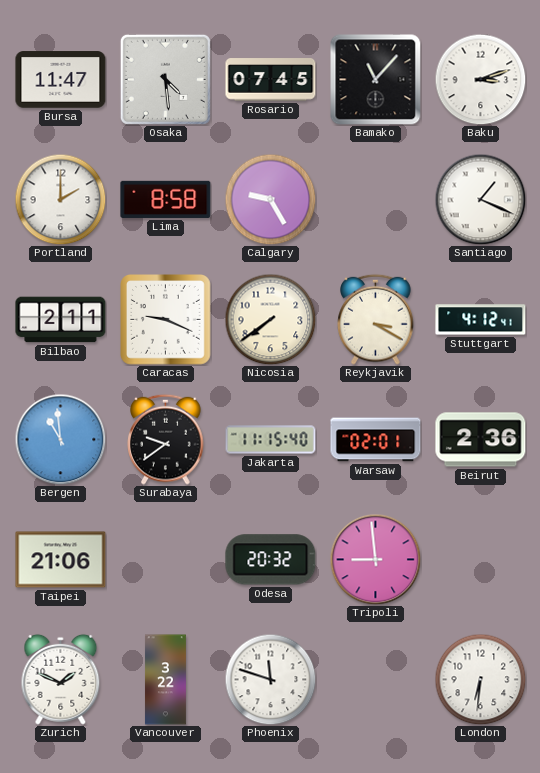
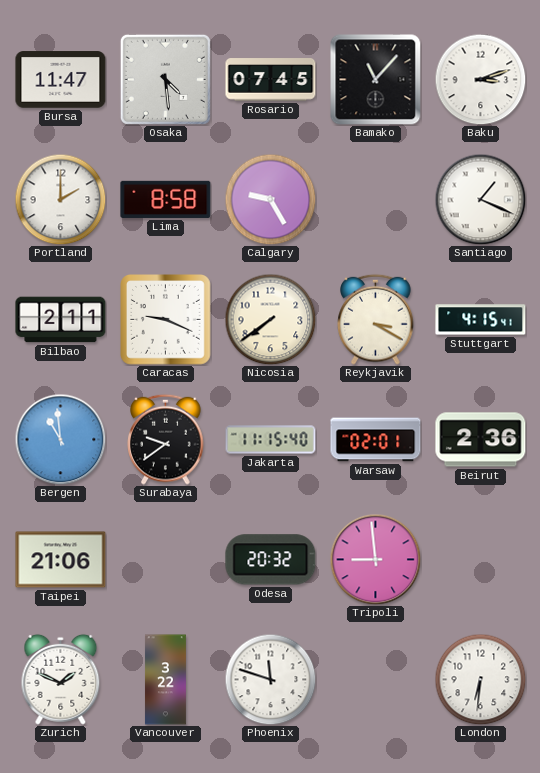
Stuttgart: 4:12 -> 4:15
